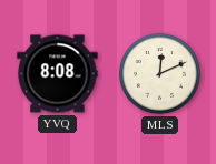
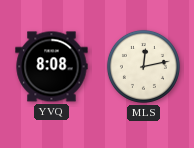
MLS: 12:11 -> 12:13
